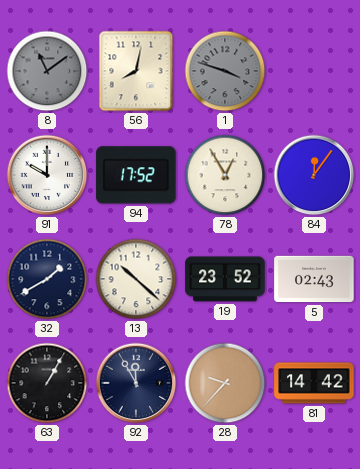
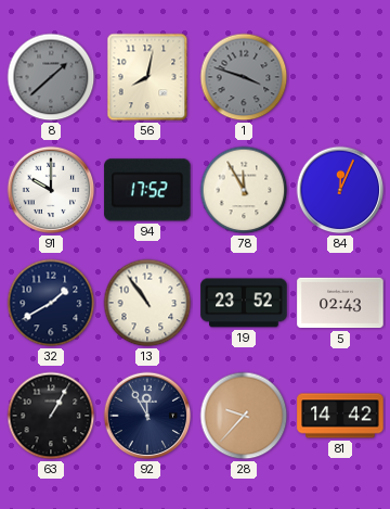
8: 11:09 -> 1:38
78: 12:55 -> 11:55
84: 12:06 -> 12:04
13: 10:22 -> 10:54
